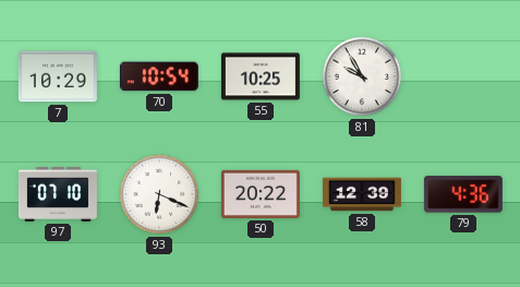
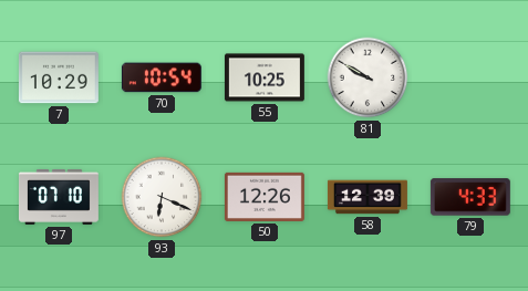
81: 9:55 -> 9:50
50: 20:22 -> 12:26
79: 4:36 -> 4:33
